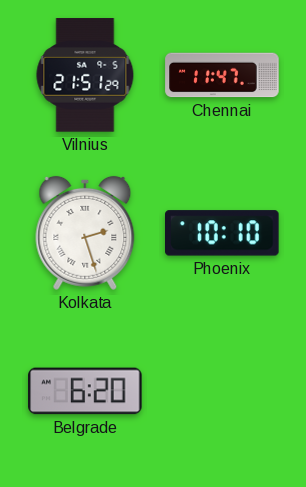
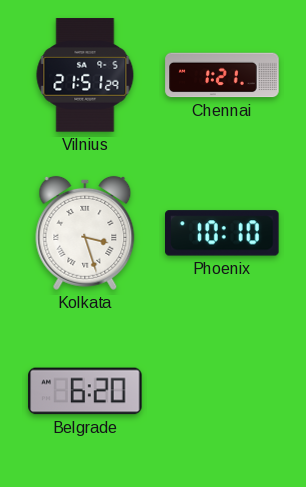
Chennai: 11:47 -> 1:21
Kolkata: 2:27 -> 3:27
